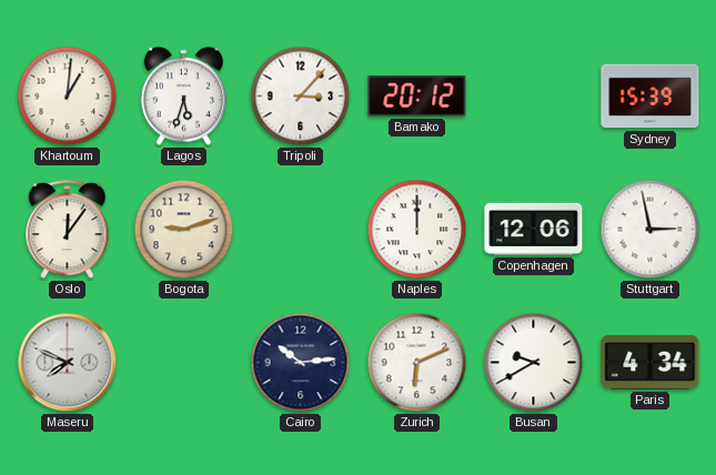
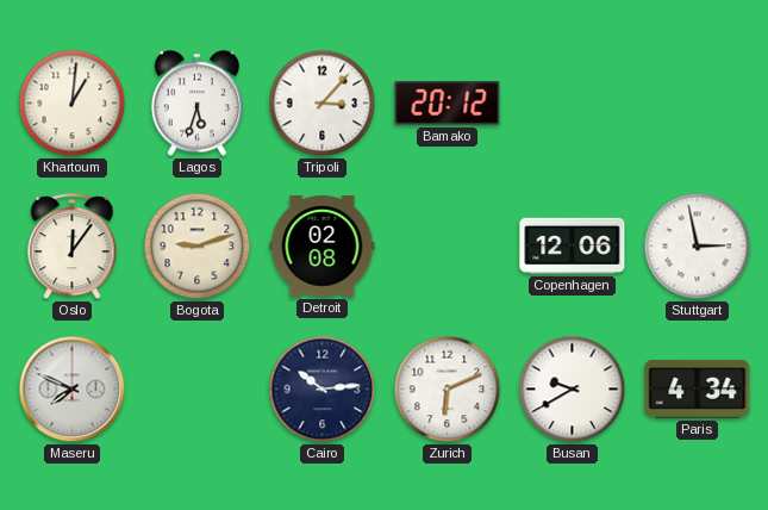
Sydney: 15:39 -> none
Detroit: none -> 02:08
Naples: 12:00 -> none
